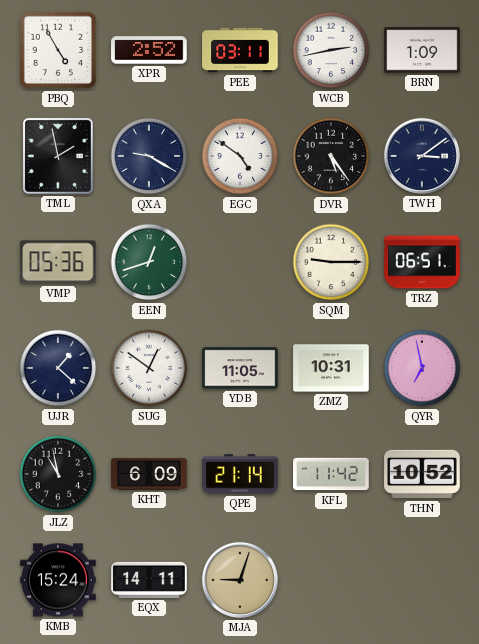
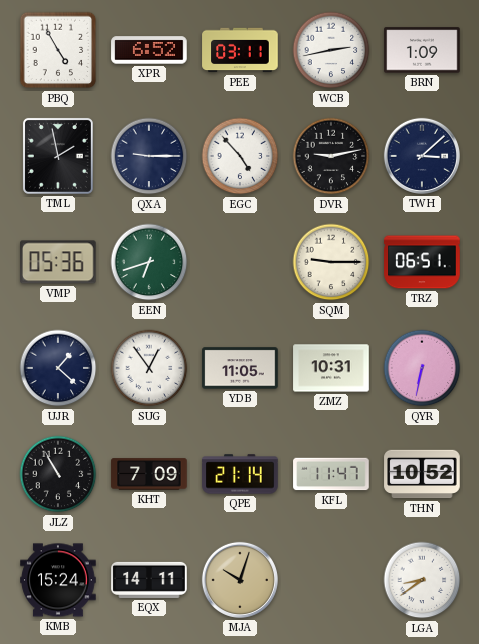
XPR: 2:52 -> 6:52
QXA: 9:20 -> 9:15
EGC: 4:51 -> 4:53
DVR: 5:24 -> 9:13
TWH: 3:09 -> 3:08
EEN: 12:42 -> 6:42
SUG: 12:51 -> 12:54
QYR: 6:58 -> 6:32
JLZ: 10:58 -> 10:55
KHT: 6:09 -> 7:09
KFL: 11:42 -> 11:47
MJA: 9:03 -> 10:03
LGA: none -> 8:39
